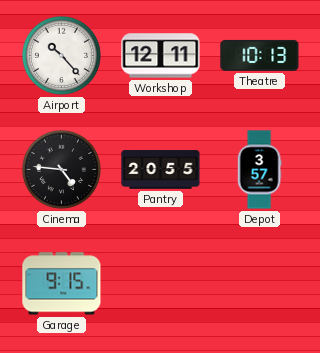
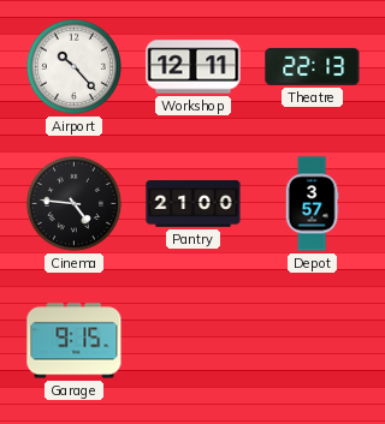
Theatre: 10:13 -> 22:13
Pantry: 20:55 -> 21:00
